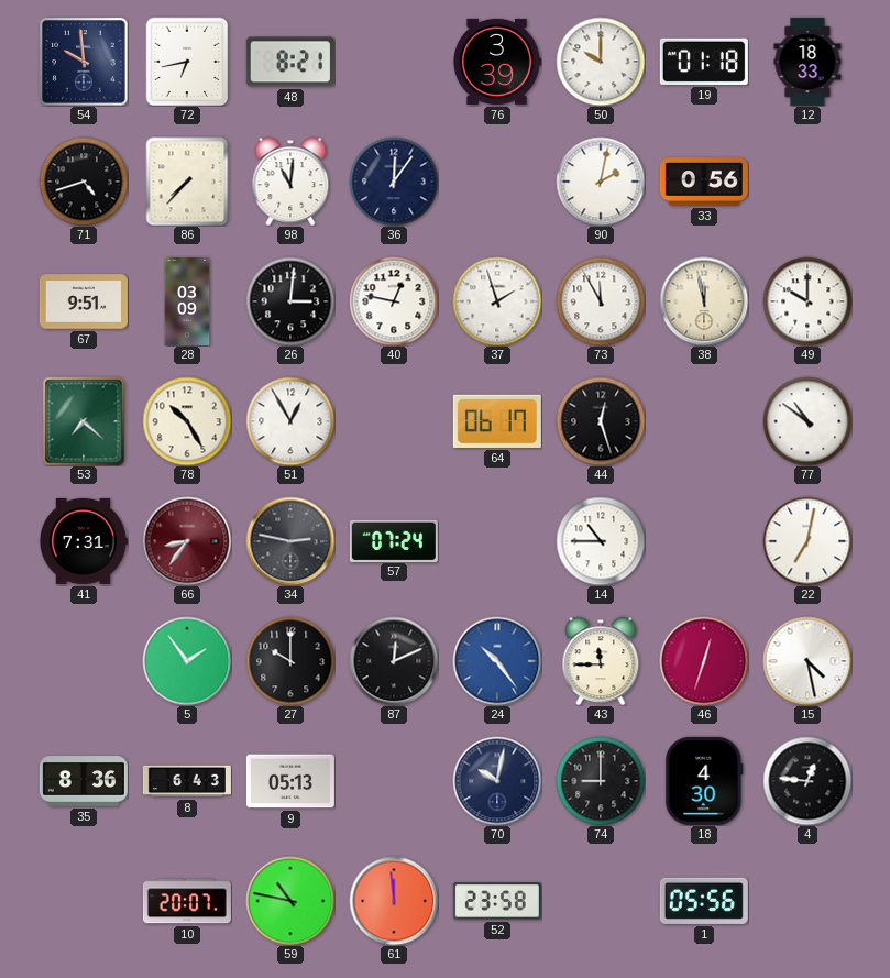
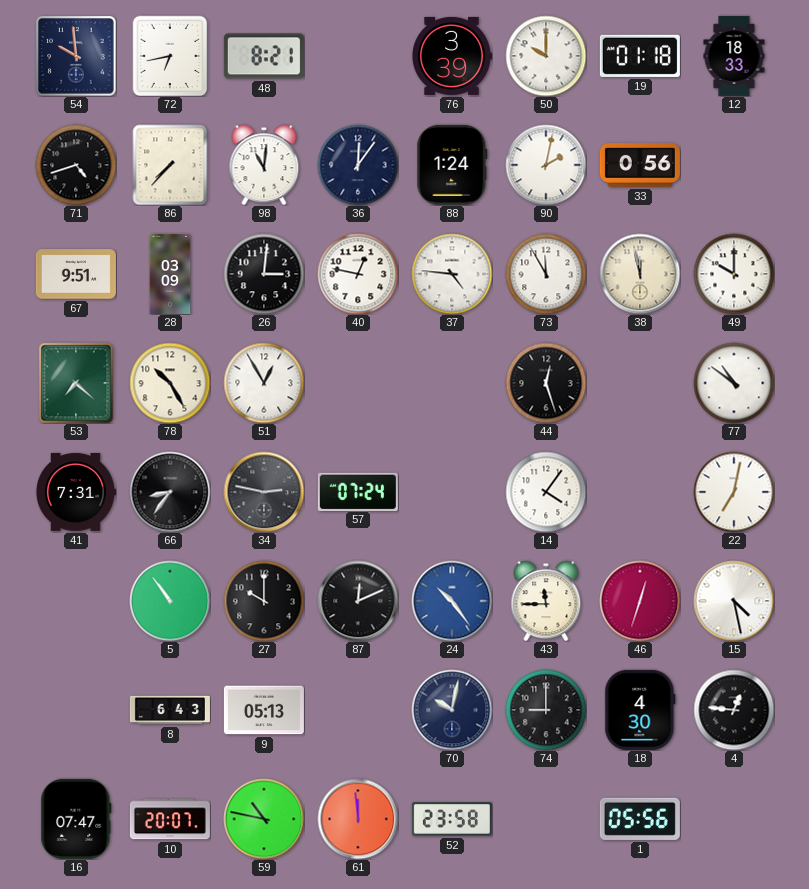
88: none -> 1:24
37: 1:57 -> 4:46
64: 06:17 -> none
66 dial: burgundy -> black
14: 10:45 -> 4:06
5: 1:54 -> 10:54
35: 8:36 -> none
16: none -> 07:47
